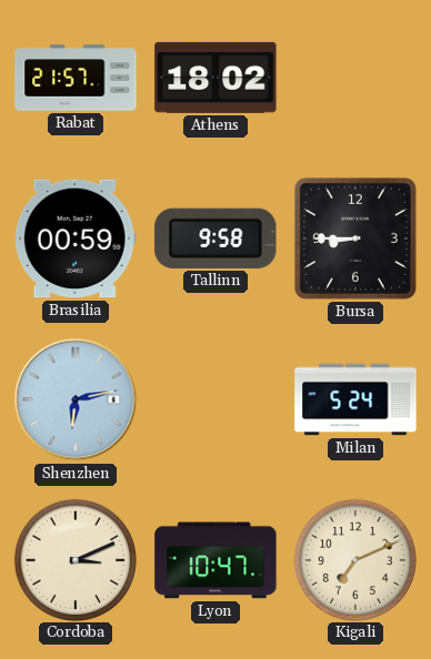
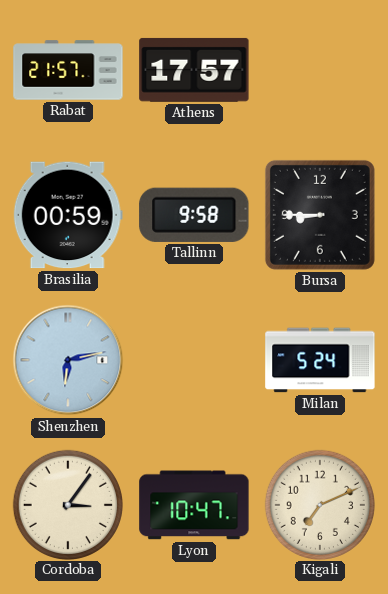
Athens: 18:02 -> 17:57
Cordoba: 3:11 -> 3:06
